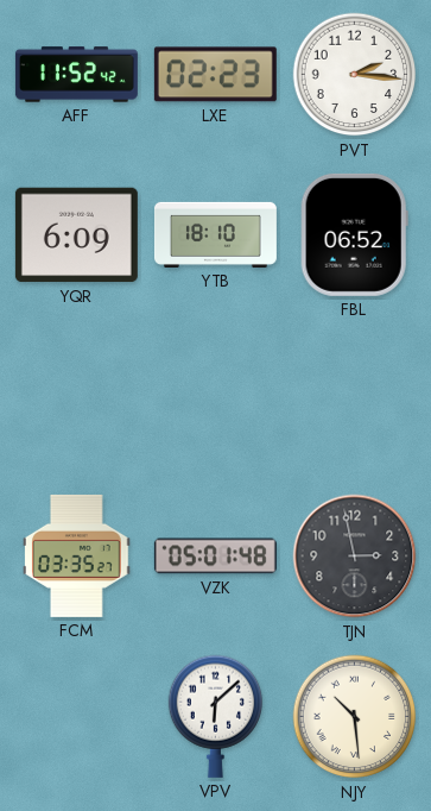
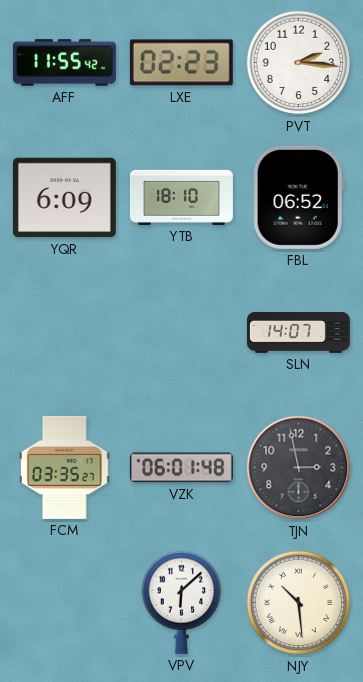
AFF: 11:52 -> 11:55
SLN: none -> 14:07
VZK: 05:01 -> 06:01
